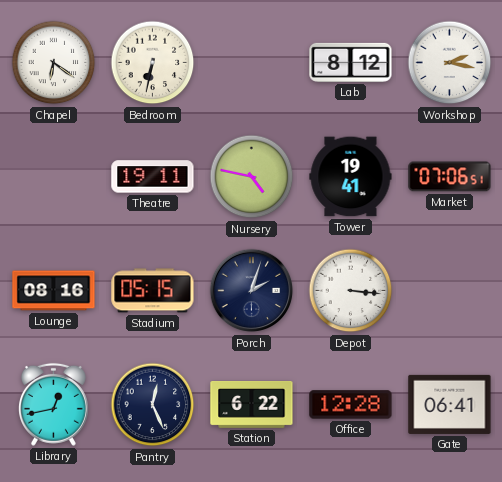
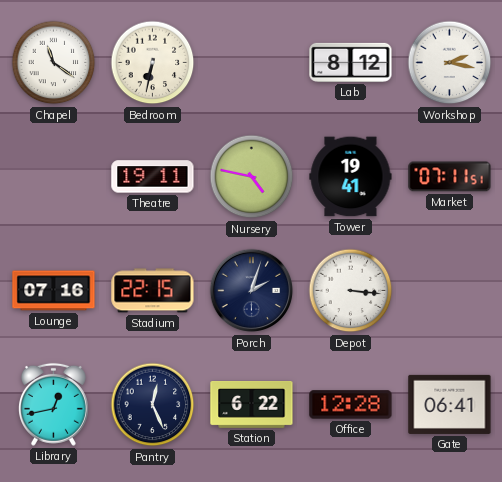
Chapel: 6:21 -> 11:21
Market: 07:06 -> 07:11
Lounge: 08:16 -> 07:16
Stadium: 05:15 -> 22:15
